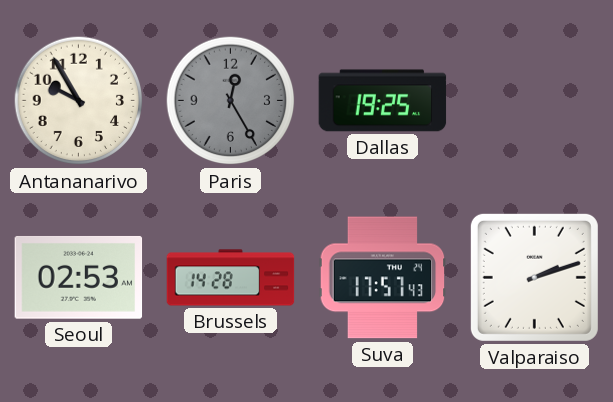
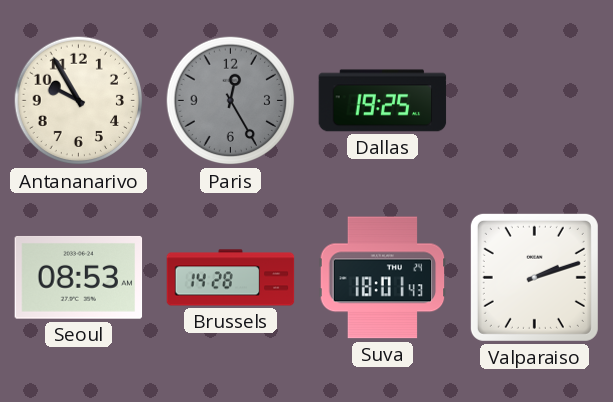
Seoul: 02:53 -> 08:53
Suva: 17:57 -> 18:01
